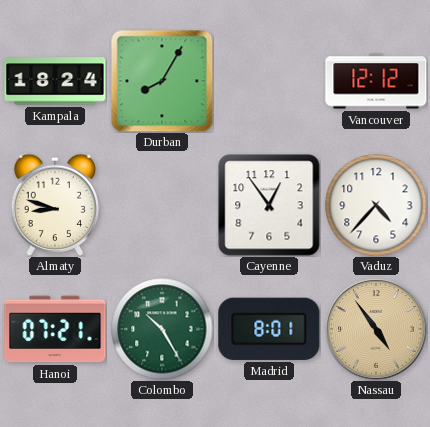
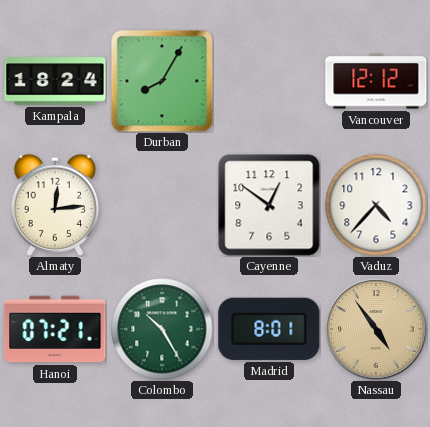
Almaty: 8:48 -> 12:14
Cayenne: 12:54 -> 12:51
